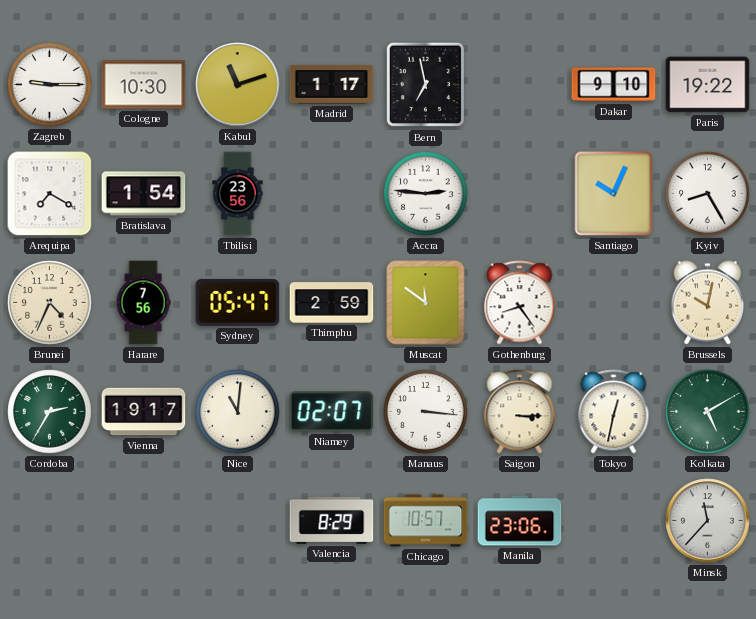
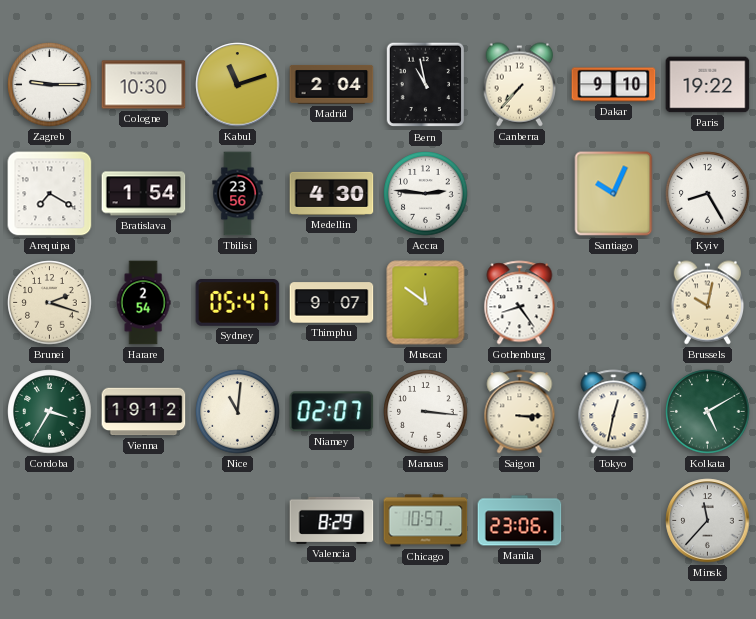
Madrid: 1:17 -> 2:04
Bern: 6:58 -> 10:58
Canberra: none -> 7:37
Medellin: none -> 4:30
Brunei: 4:34 -> 2:18
Harare: 7:56 -> 2:54
Thimphu: 2:59 -> 9:07
Cordoba: 2:35 -> 3:35
Vienna: 19:17 -> 19:12
